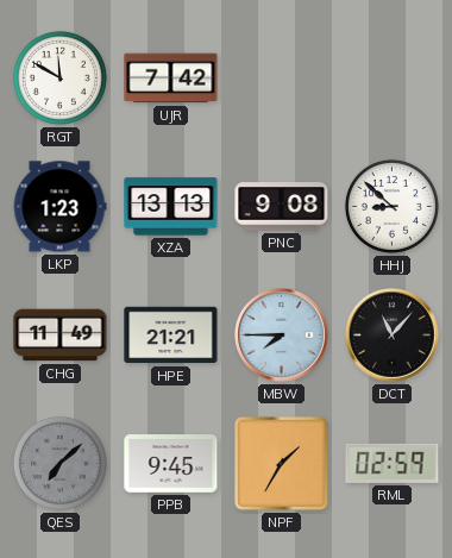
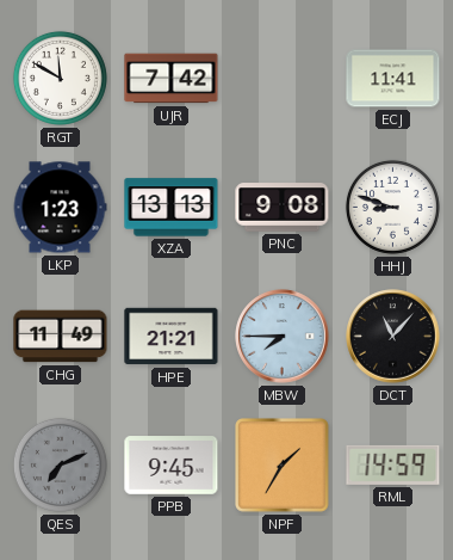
ECJ: none -> 11:41
HHJ: 8:52 -> 8:48
QES: 7:08 -> 7:11
RML: 02:59 -> 14:59
